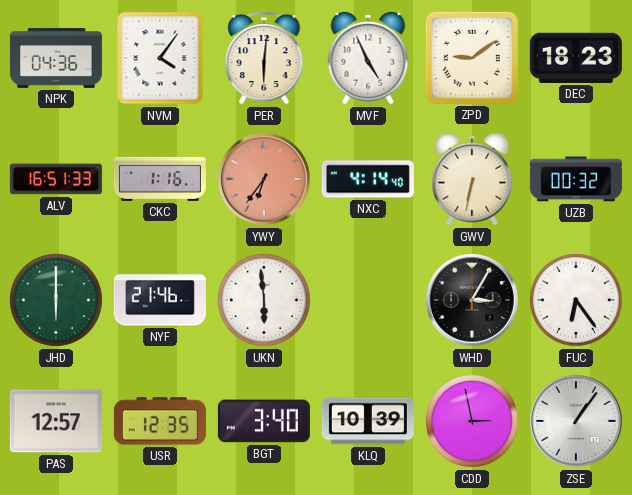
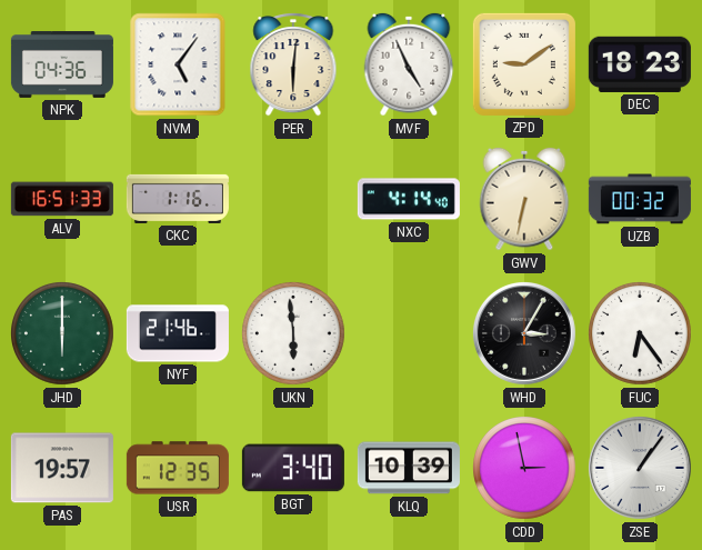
NVM: 4:06 -> 5:06
YWY: 6:36 -> none
PAS: 12:57 -> 19:57
